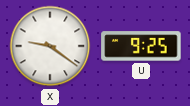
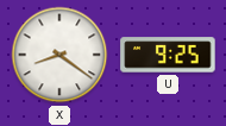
X: 9:21 -> 8:21
